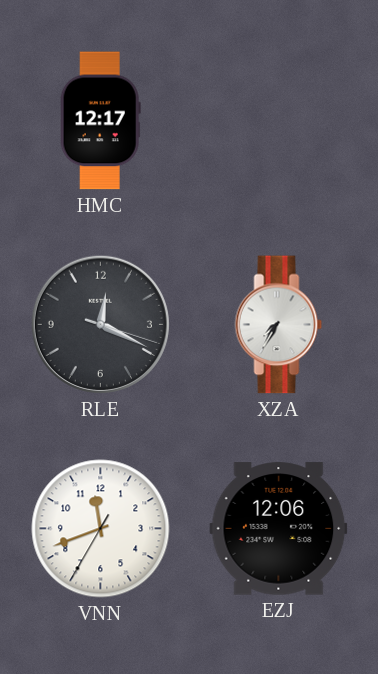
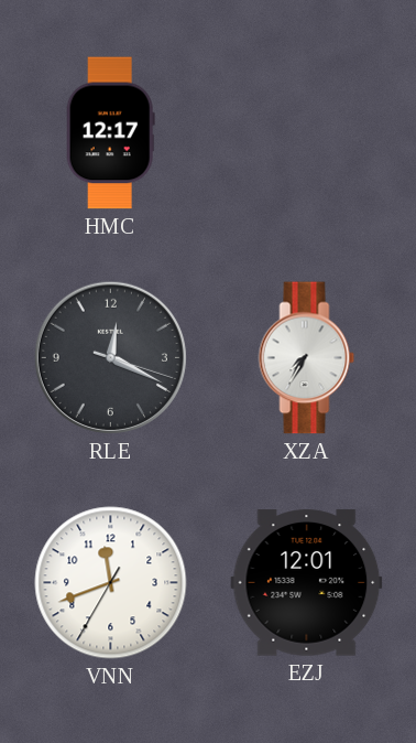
EZJ: 12:06 -> 12:01
